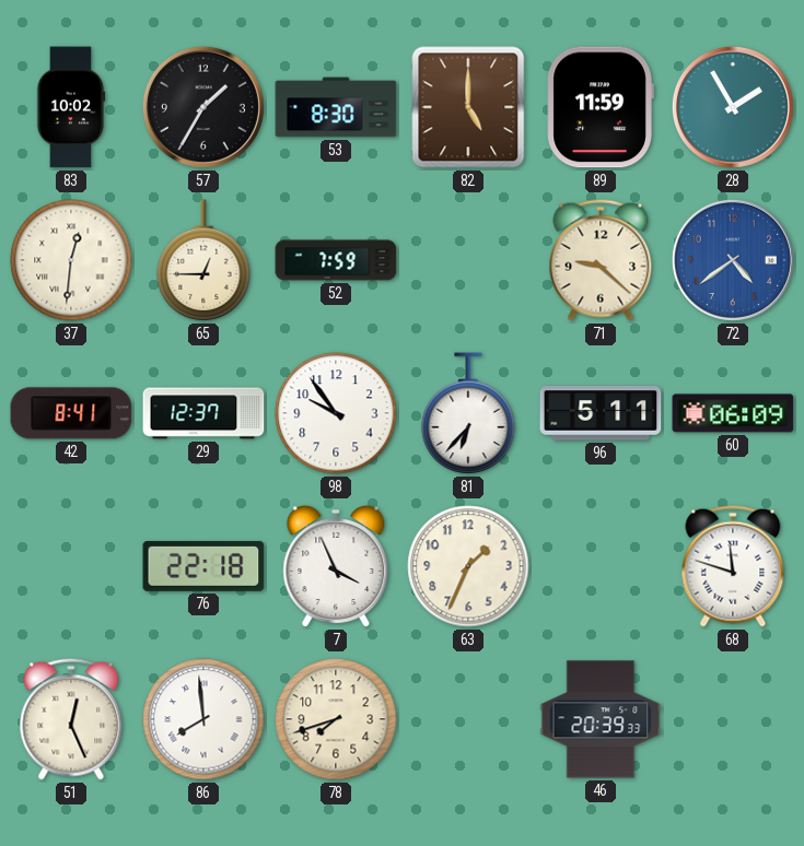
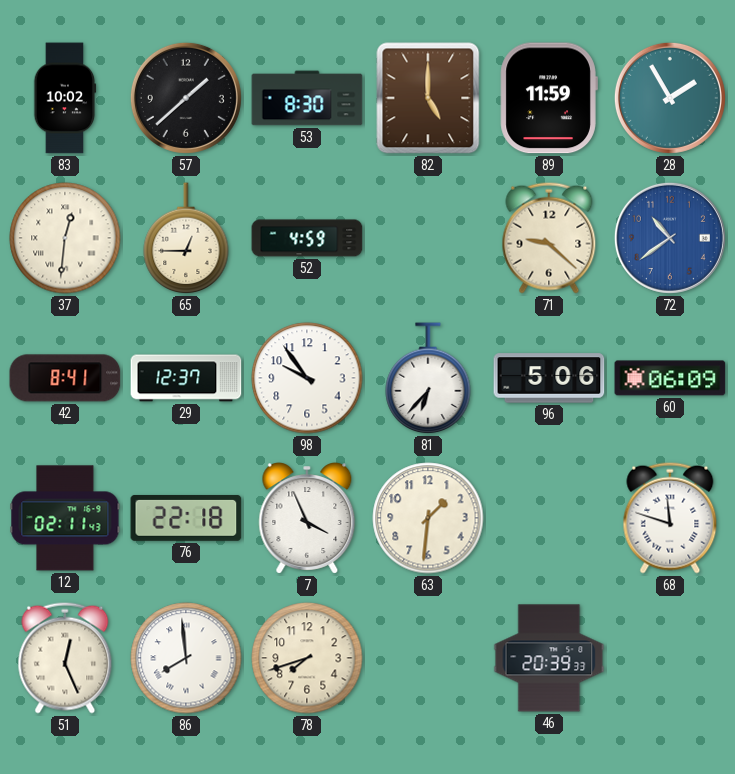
57: 1:35 -> 1:38
52: 7:59 -> 4:59
72: 4:39 -> 10:39
96: 5:11 -> 5:06
12: none -> 02:11
63: 1:34 -> 1:31
